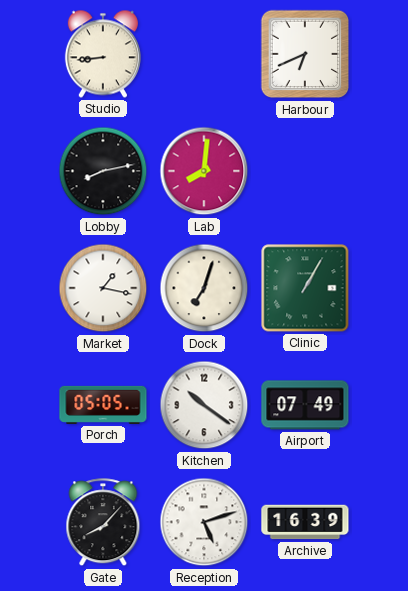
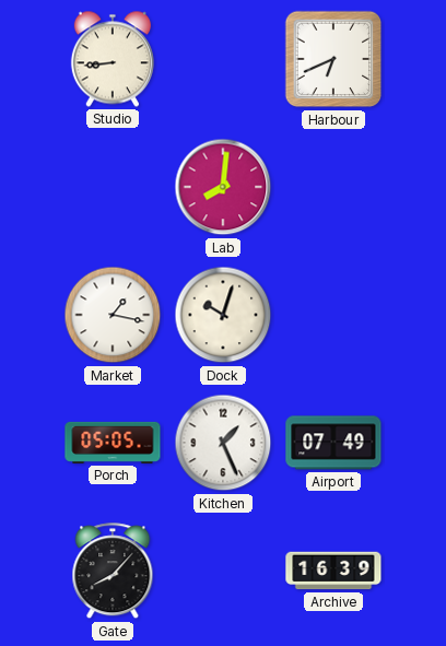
Lobby: 8:13 -> none
Dock: 7:03 -> 10:03
Clinic: 1:05 -> none
Kitchen: 10:21 -> 1:26
Reception: 5:12 -> none
